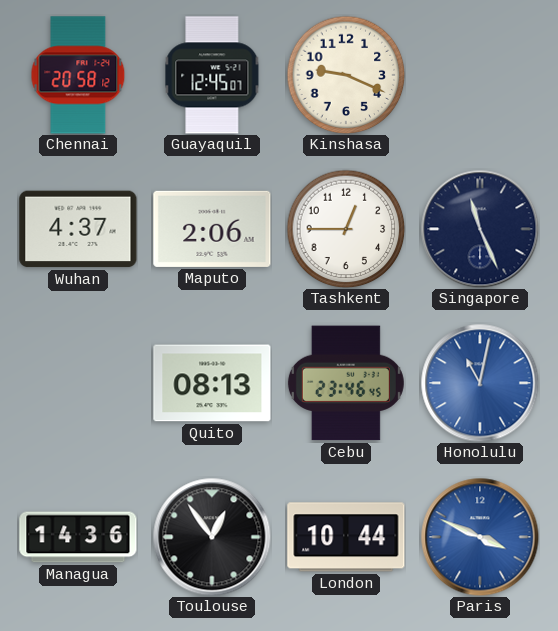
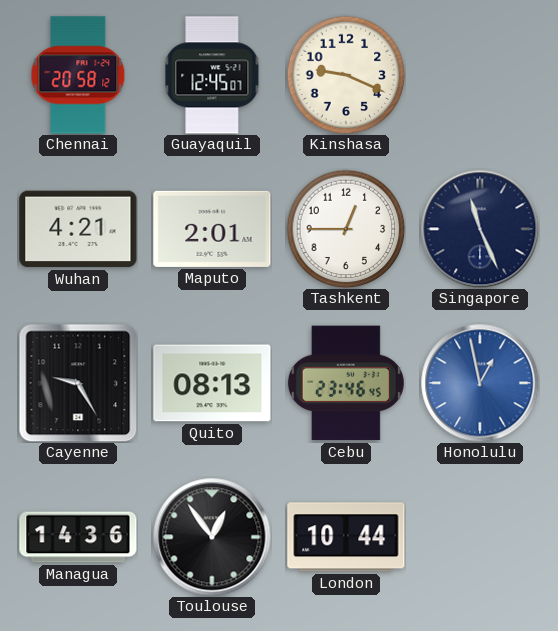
Wuhan: 4:37 -> 4:21
Maputo: 2:06 -> 2:01
Cayenne: none -> 9:25
Honolulu: 11:02 -> 12:58
Paris: 3:49 -> none
